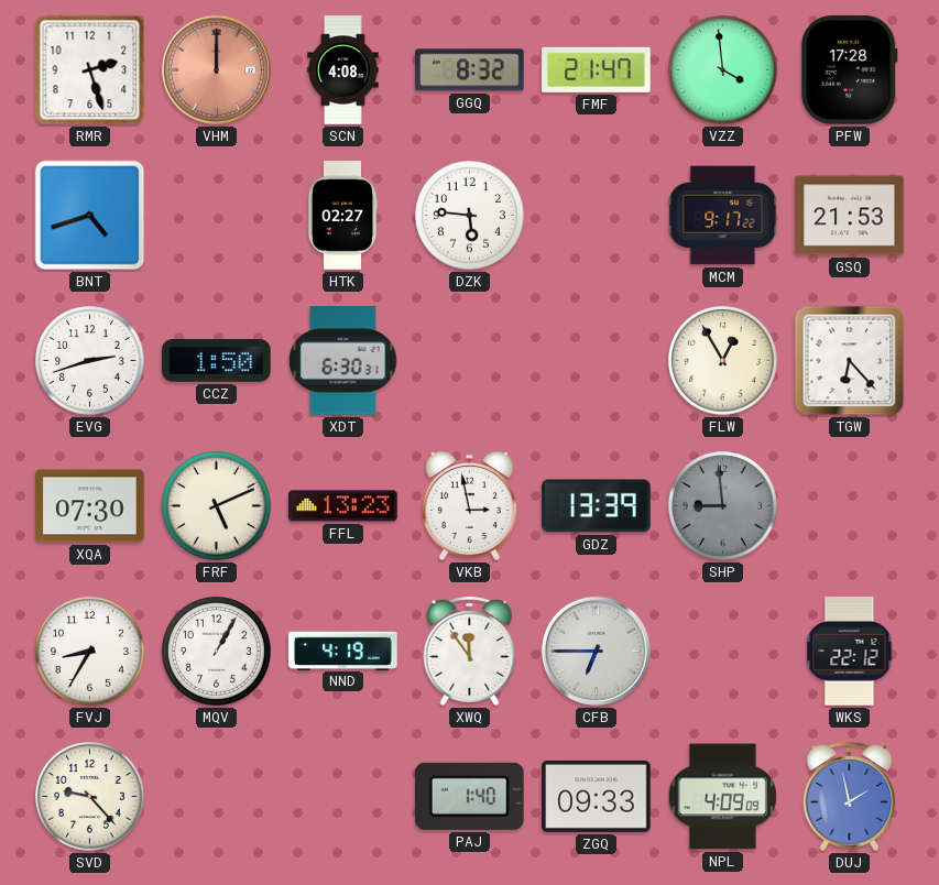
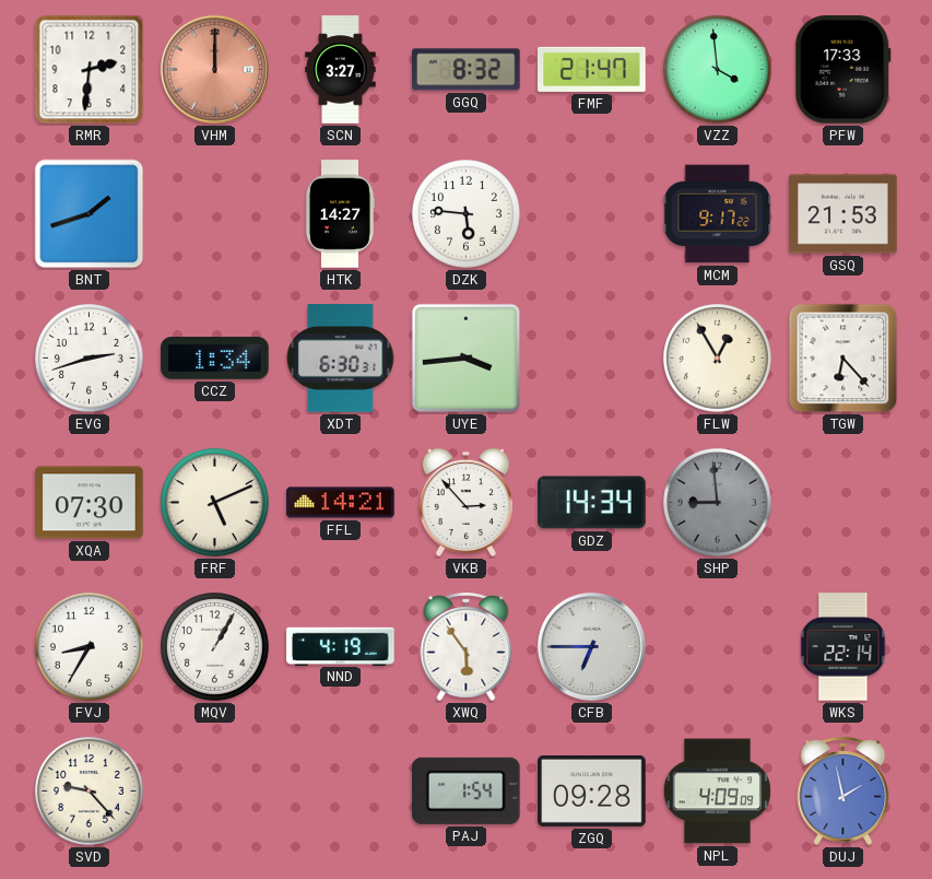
RMR: 2:27 -> 2:31
SCN: 4:08 -> 3:27
PFW: 17:28 -> 17:33
BNT: 4:42 -> 1:42
HTK: 02:27 -> 14:27
CCZ: 1:50 -> 1:34
UYE: none -> 3:44
FFL: 13:23 -> 14:21
VKB: 2:58 -> 2:53
GDZ: 13:39 -> 14:34
XWQ: 11:54 -> 5:54
WKS: 22:12 -> 22:14
PAJ: 1:40 -> 1:54
ZGQ: 09:33 -> 09:28
